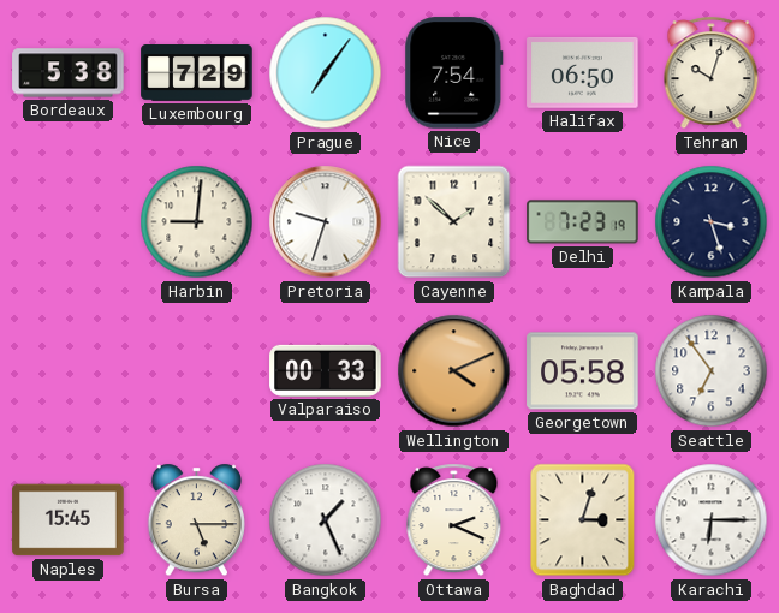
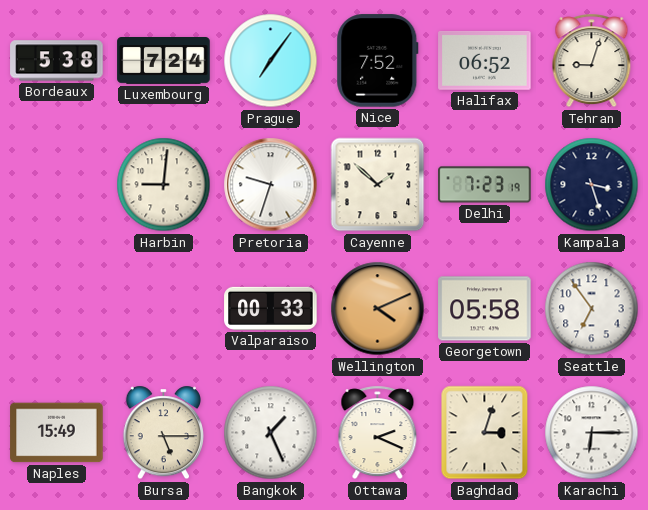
Luxembourg: 7:29 -> 7:24
Nice: 7:54 -> 7:52
Halifax: 06:50 -> 06:52
Tehran: 10:03 -> 9:03
Naples: 15:45 -> 15:49
